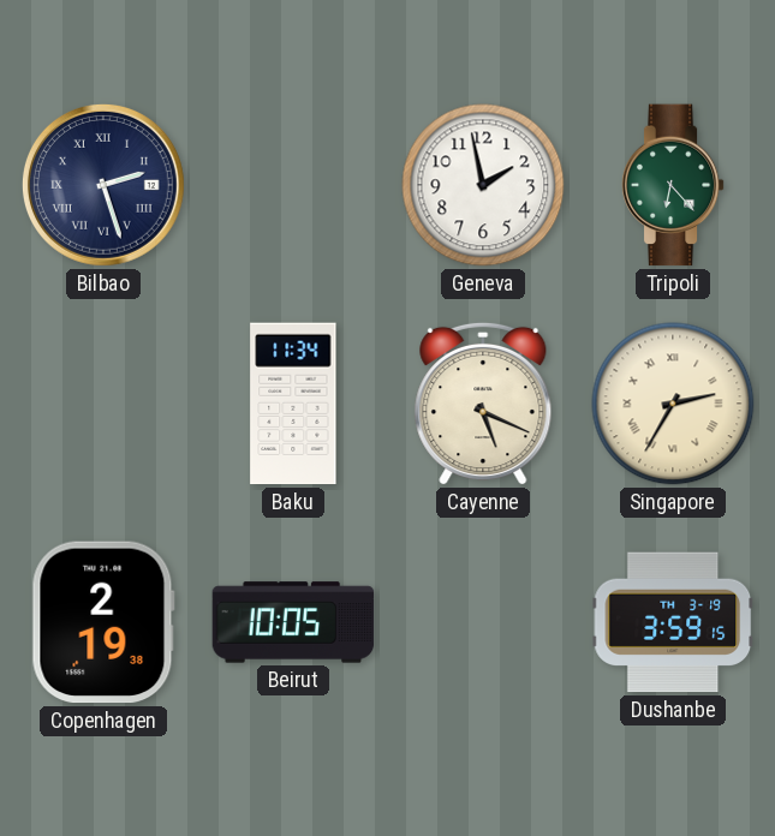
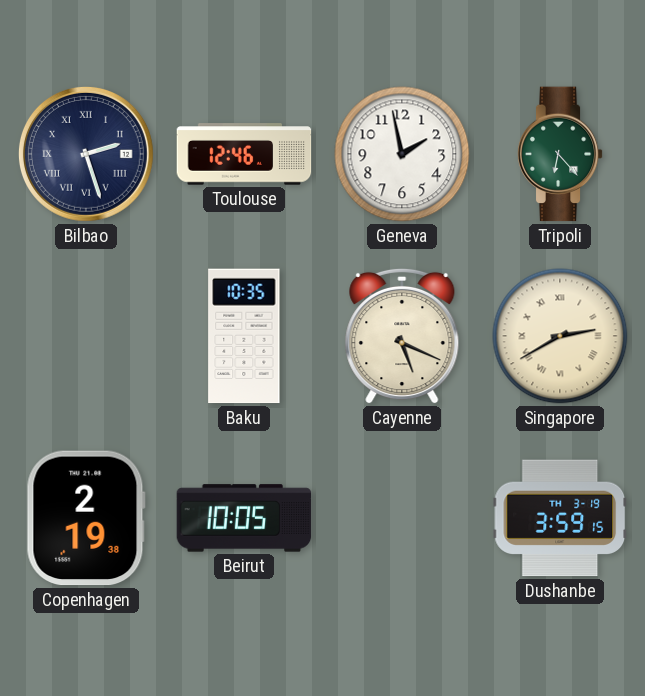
Toulouse: none -> 12:46
Baku: 11:34 -> 10:35
Singapore: 2:35 -> 2:40
